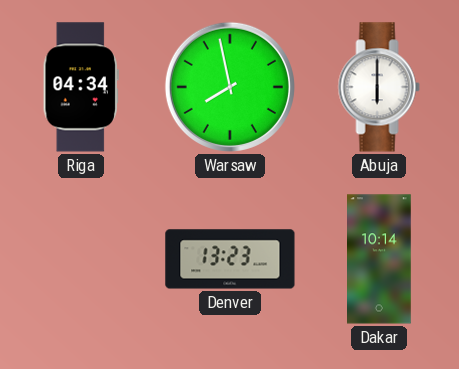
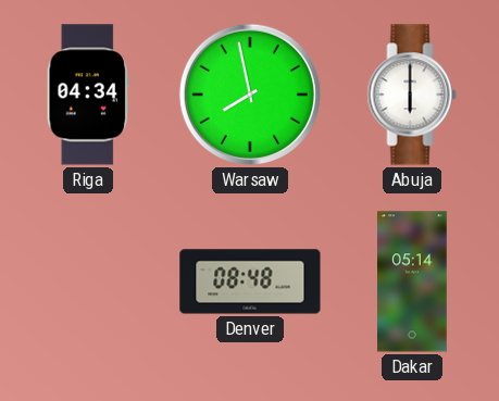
Denver: 13:23 -> 08:48
Dakar: 10:14 -> 05:14
